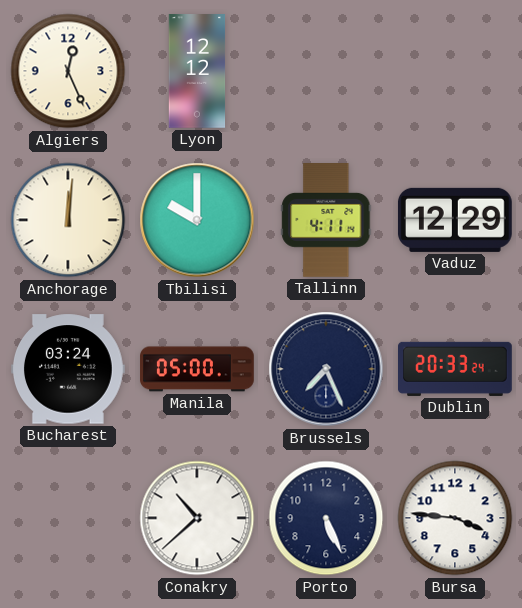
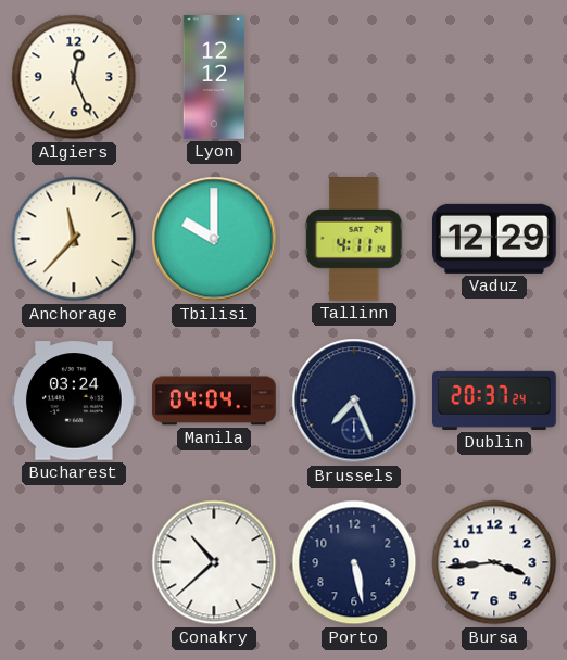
Anchorage: 12:01 -> 11:37
Manila: 05:00 -> 04:04
Dublin: 20:33 -> 20:37
Porto: 5:26 -> 5:28
Bursa: 3:46 -> 3:44
